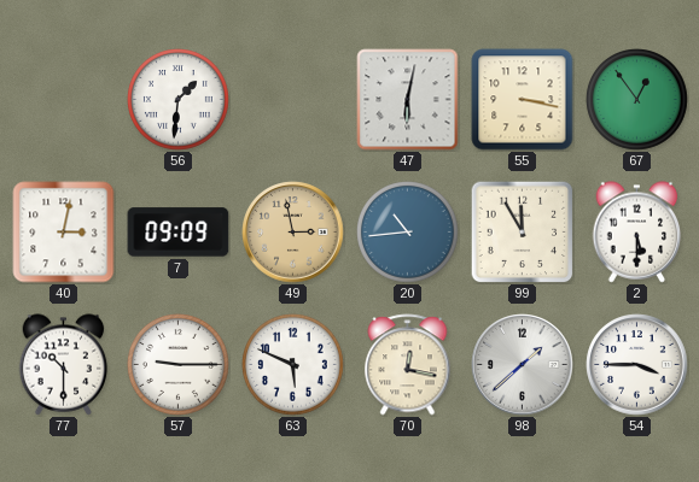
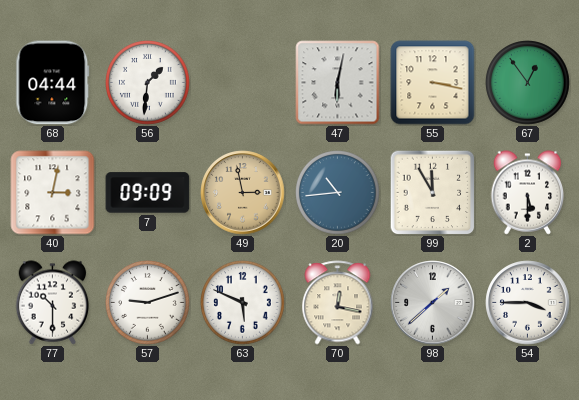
68: none -> 04:44
57: 9:15 -> 9:12
